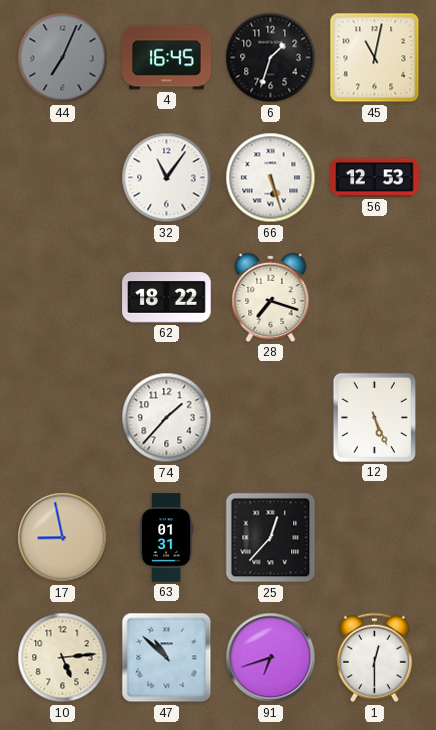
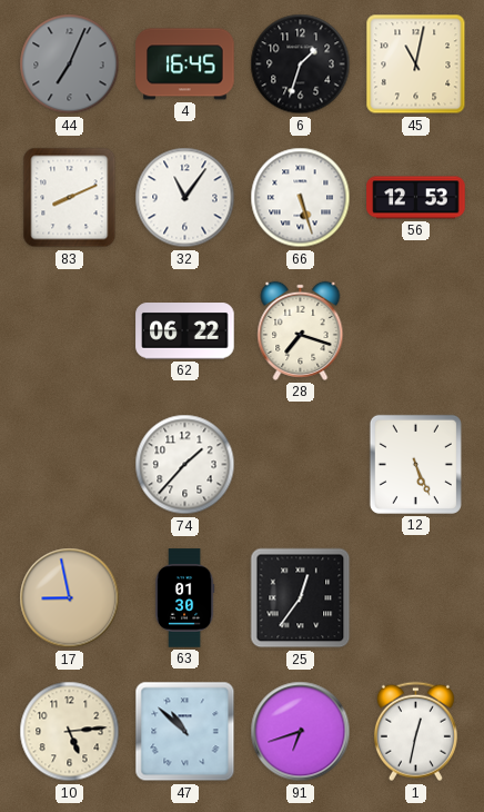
83: none -> 8:11
62: 18:22 -> 06:22
63: 01:31 -> 01:30
25: 12:37 -> 12:36
1: 12:30 -> 12:32
